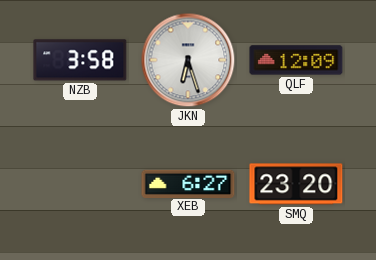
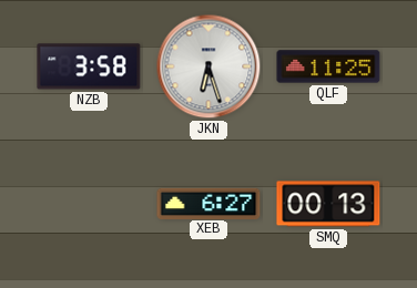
QLF: 12:09 -> 11:25
SMQ: 23:20 -> 00:13
